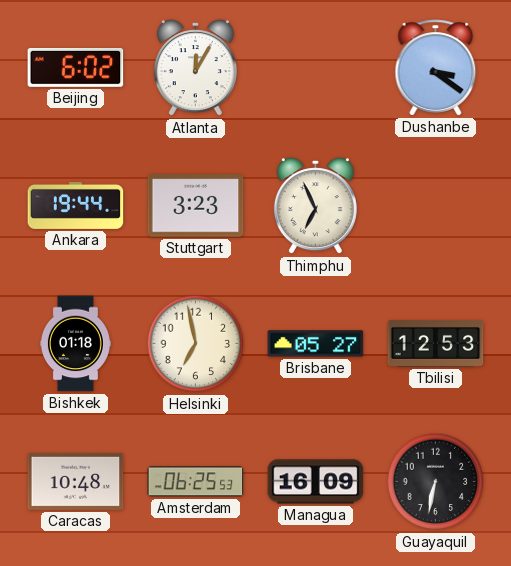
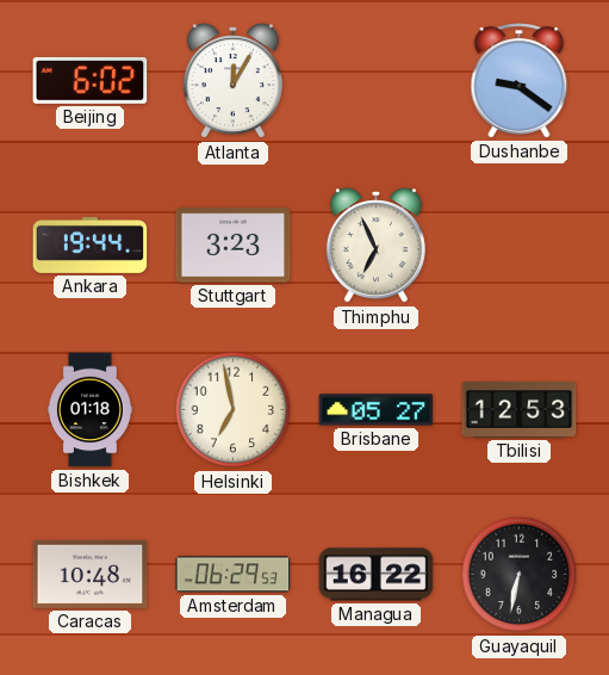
Dushanbe: 3:21 -> 9:21
Amsterdam: 06:25 -> 06:29
Managua: 16:09 -> 16:22
